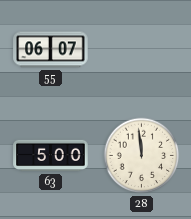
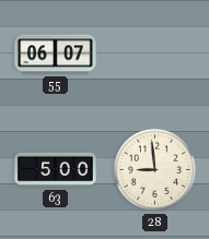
28: 11:59 -> 8:59
